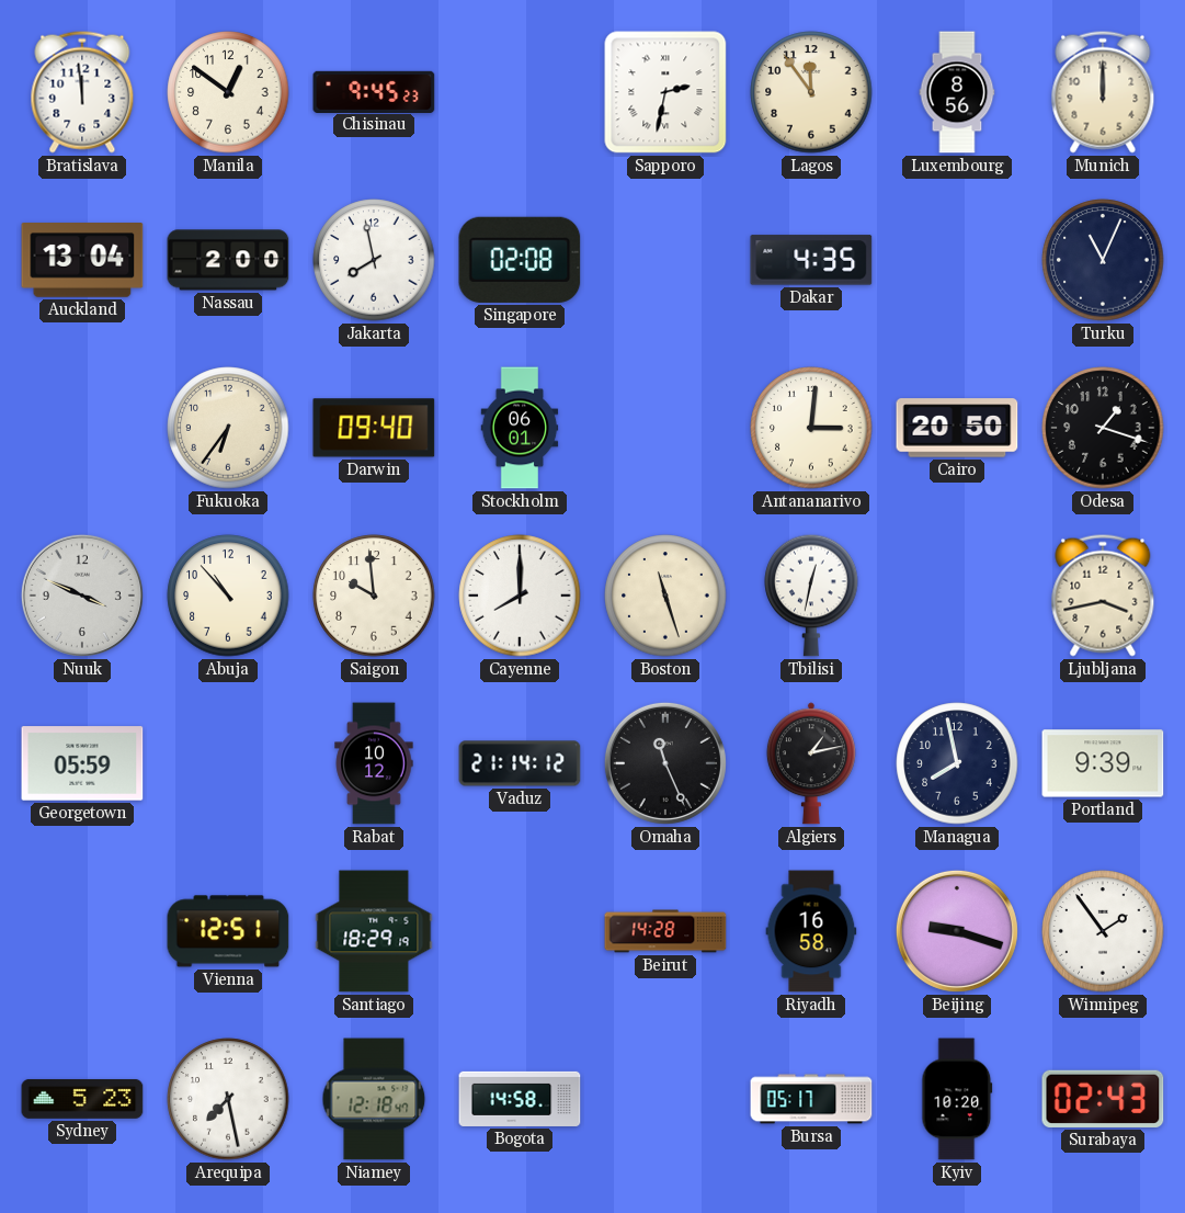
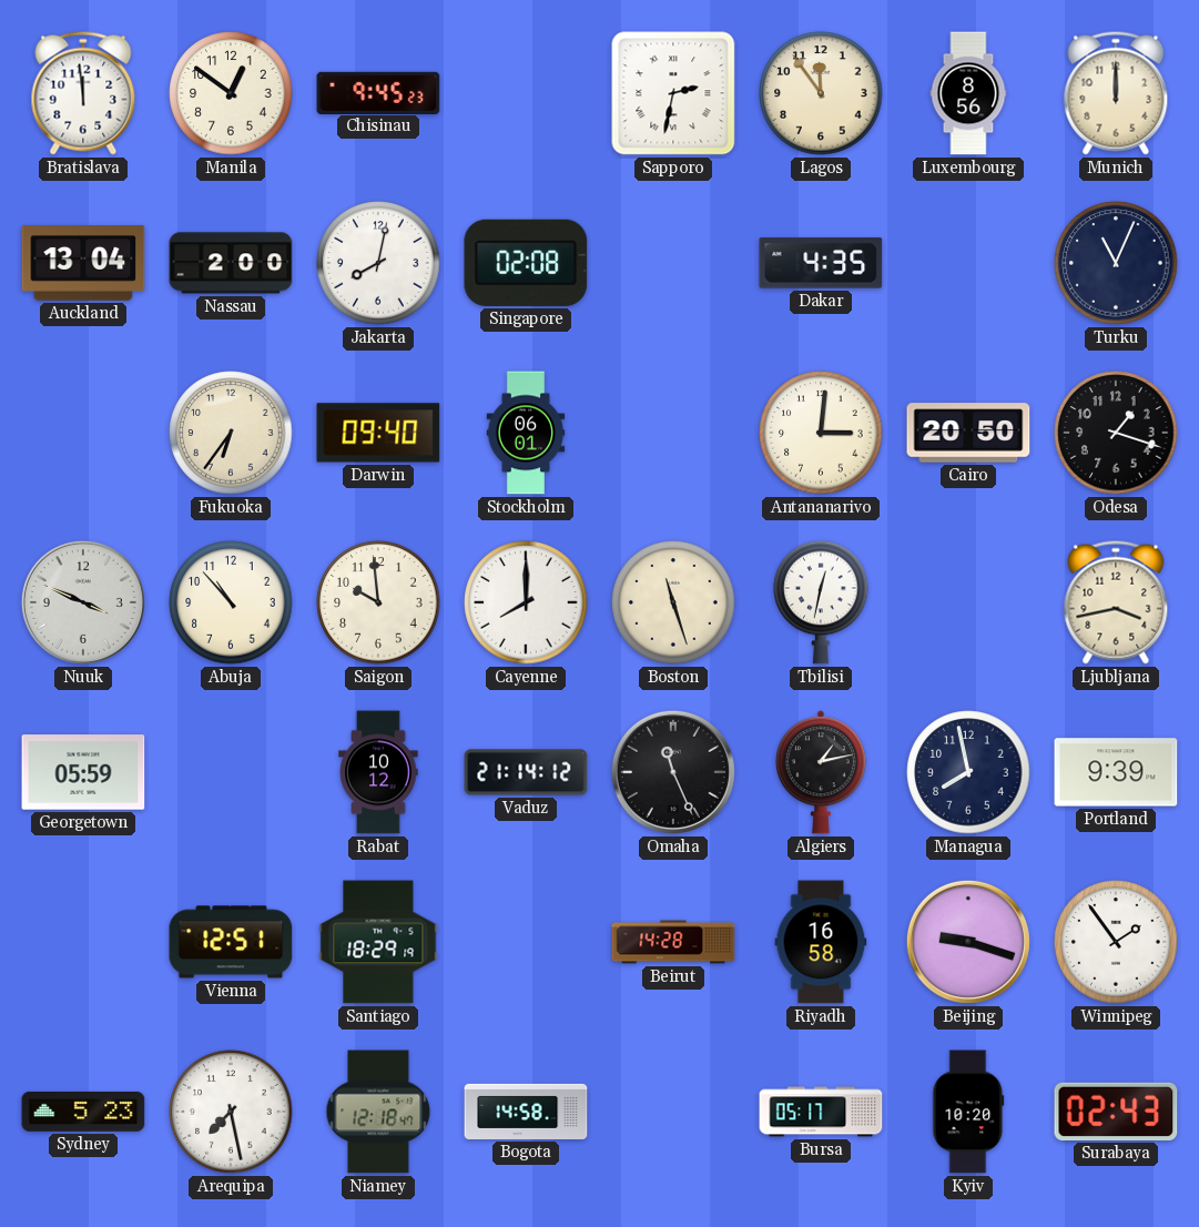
Jakarta: 7:58 -> 8:02
